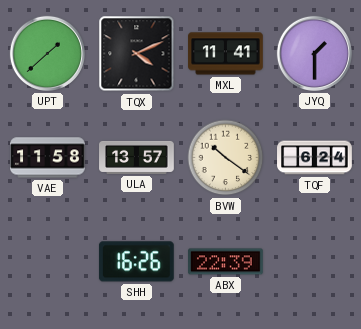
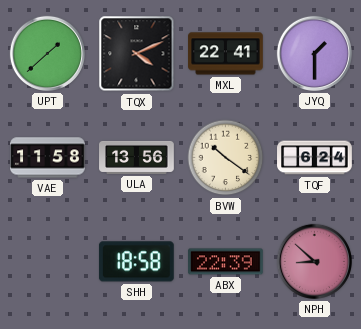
MXL: 11:41 -> 22:41
ULA: 13:57 -> 13:56
SHH: 16:26 -> 18:58
NPH: none -> 8:52
